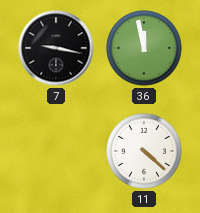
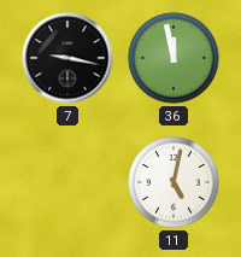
11: 4:22 -> 5:02
